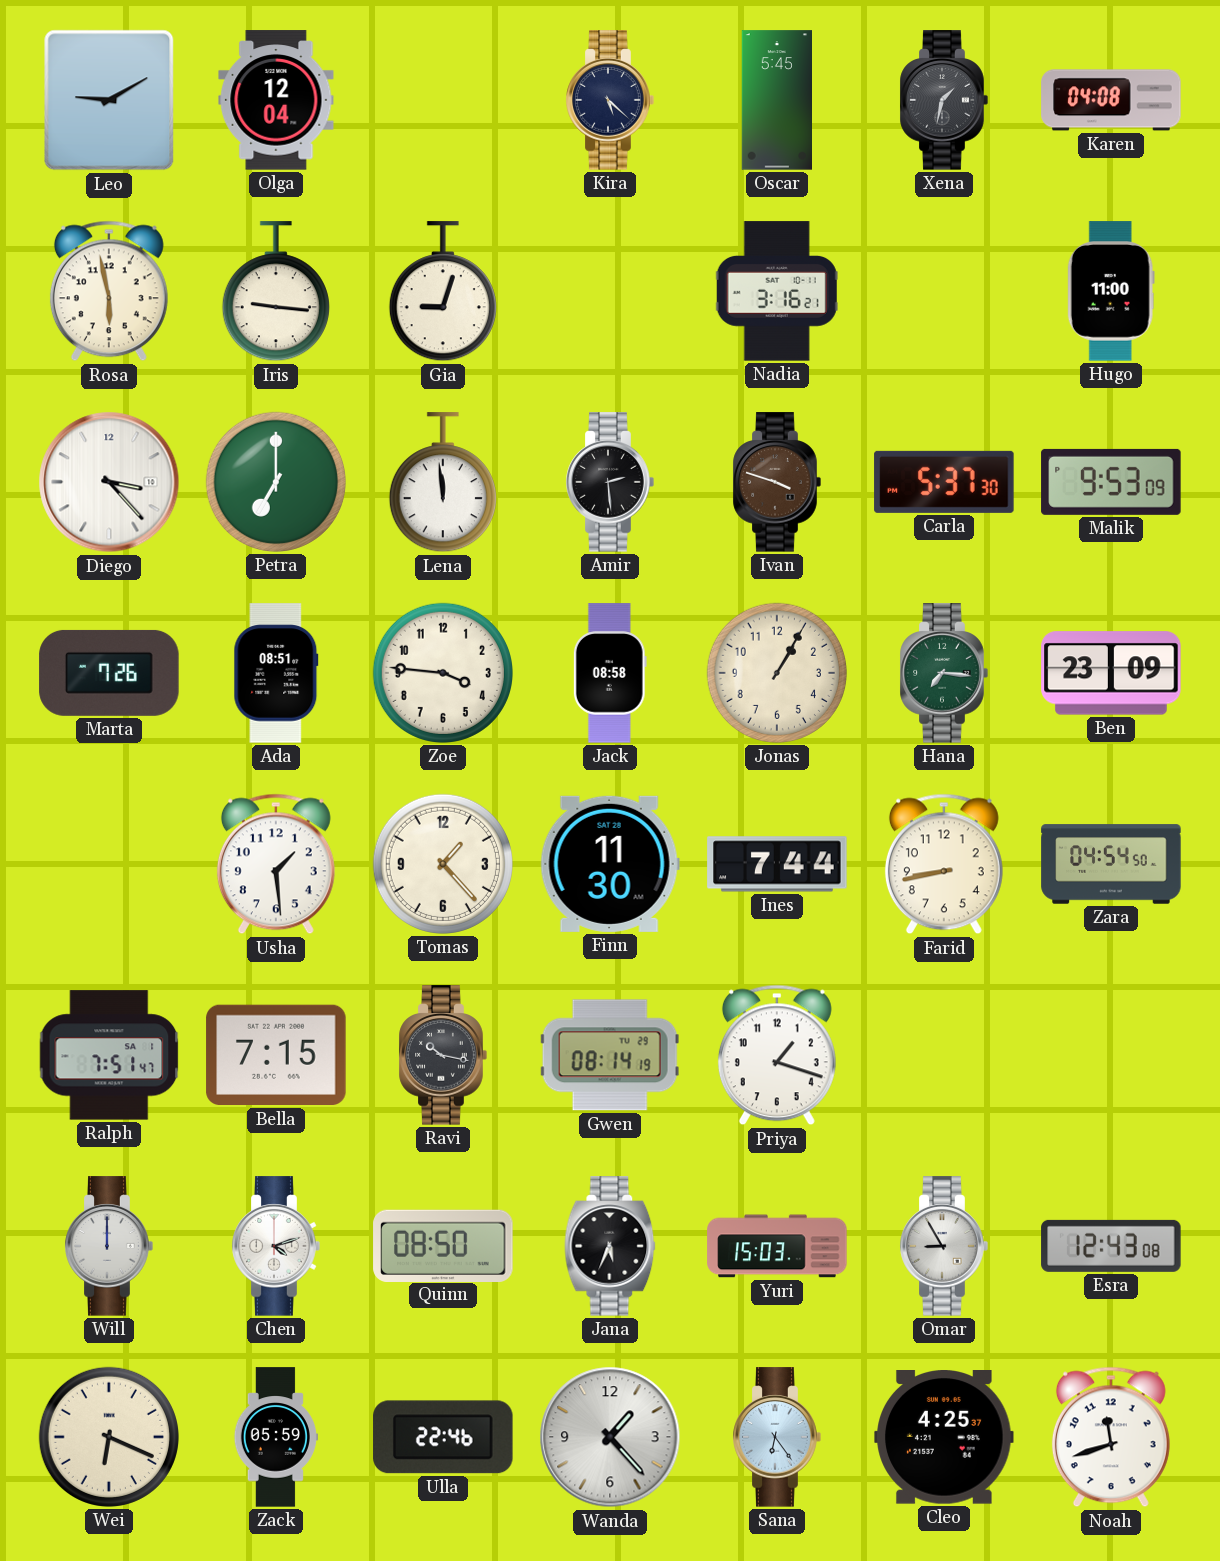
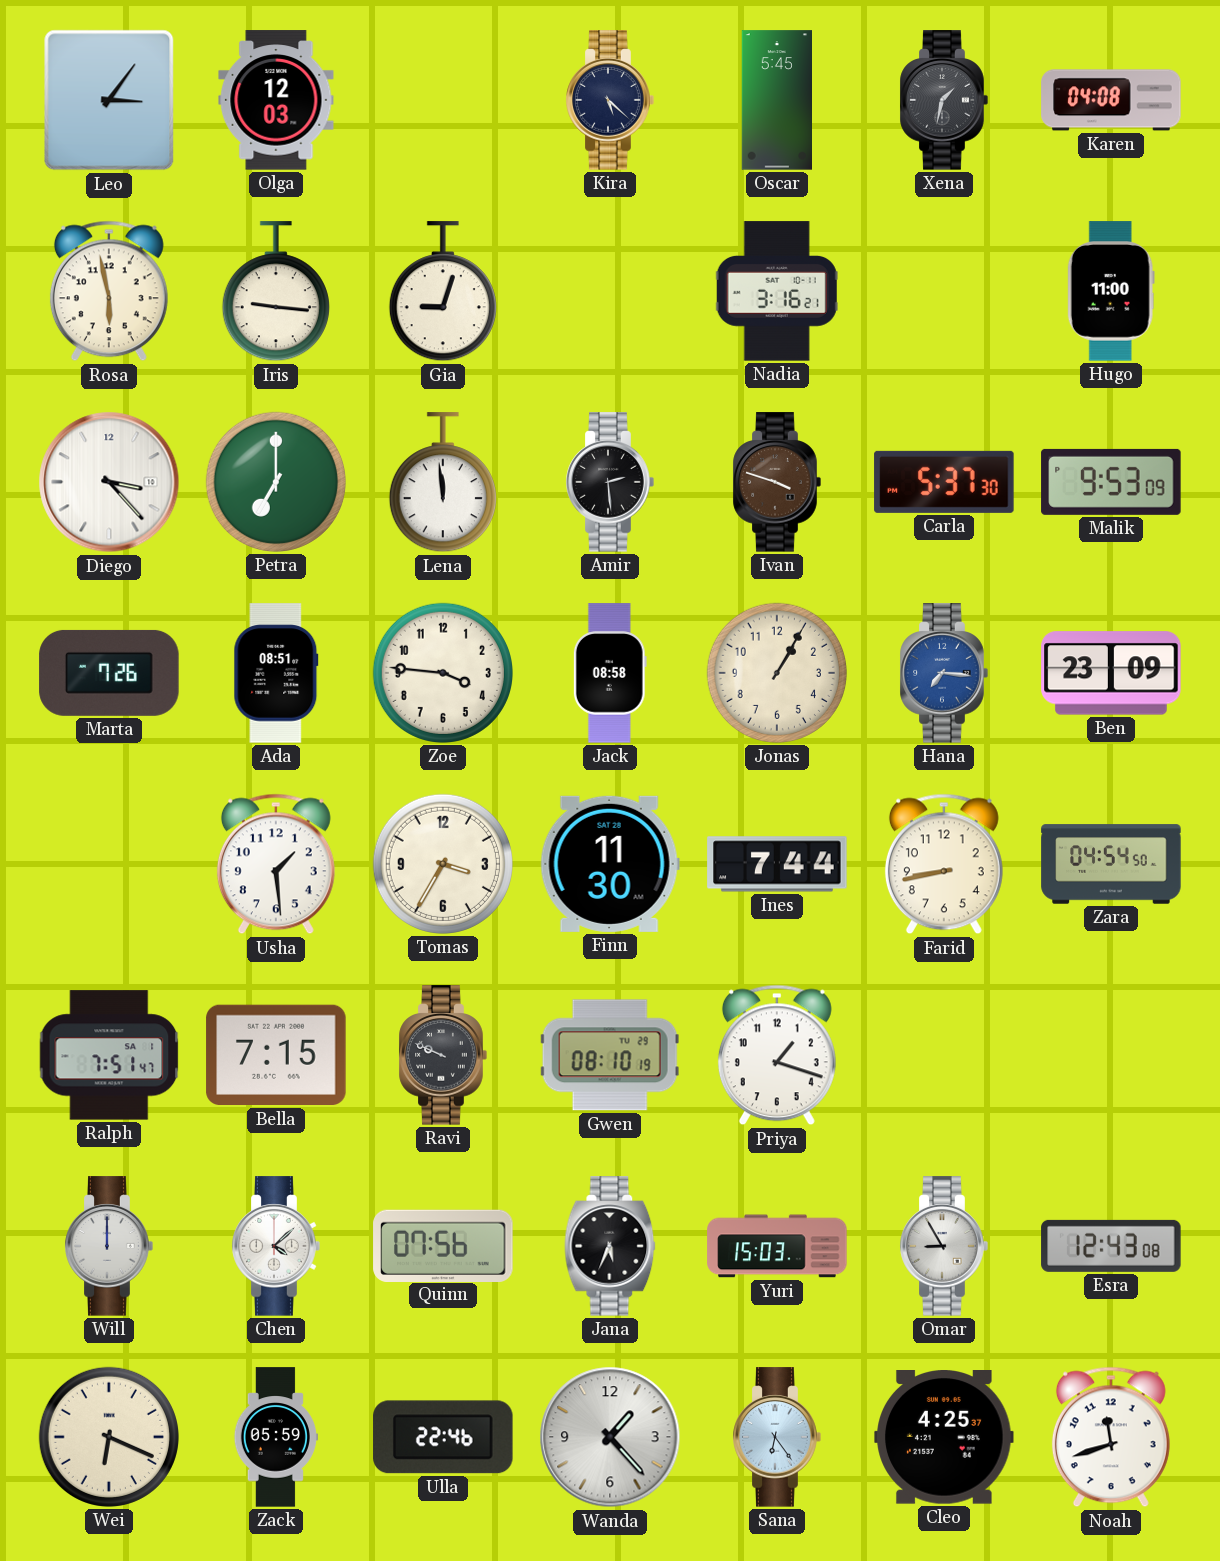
Leo: 9:10 -> 3:06
Olga: 12:04 -> 12:03
Hana dial: green -> blue
Tomas: 1:23 -> 3:35
Ravi: 10:17 -> 9:49
Gwen: 08:14 -> 08:10
Chen: 4:12 -> 4:08
Quinn: 08:50 -> 07:56
